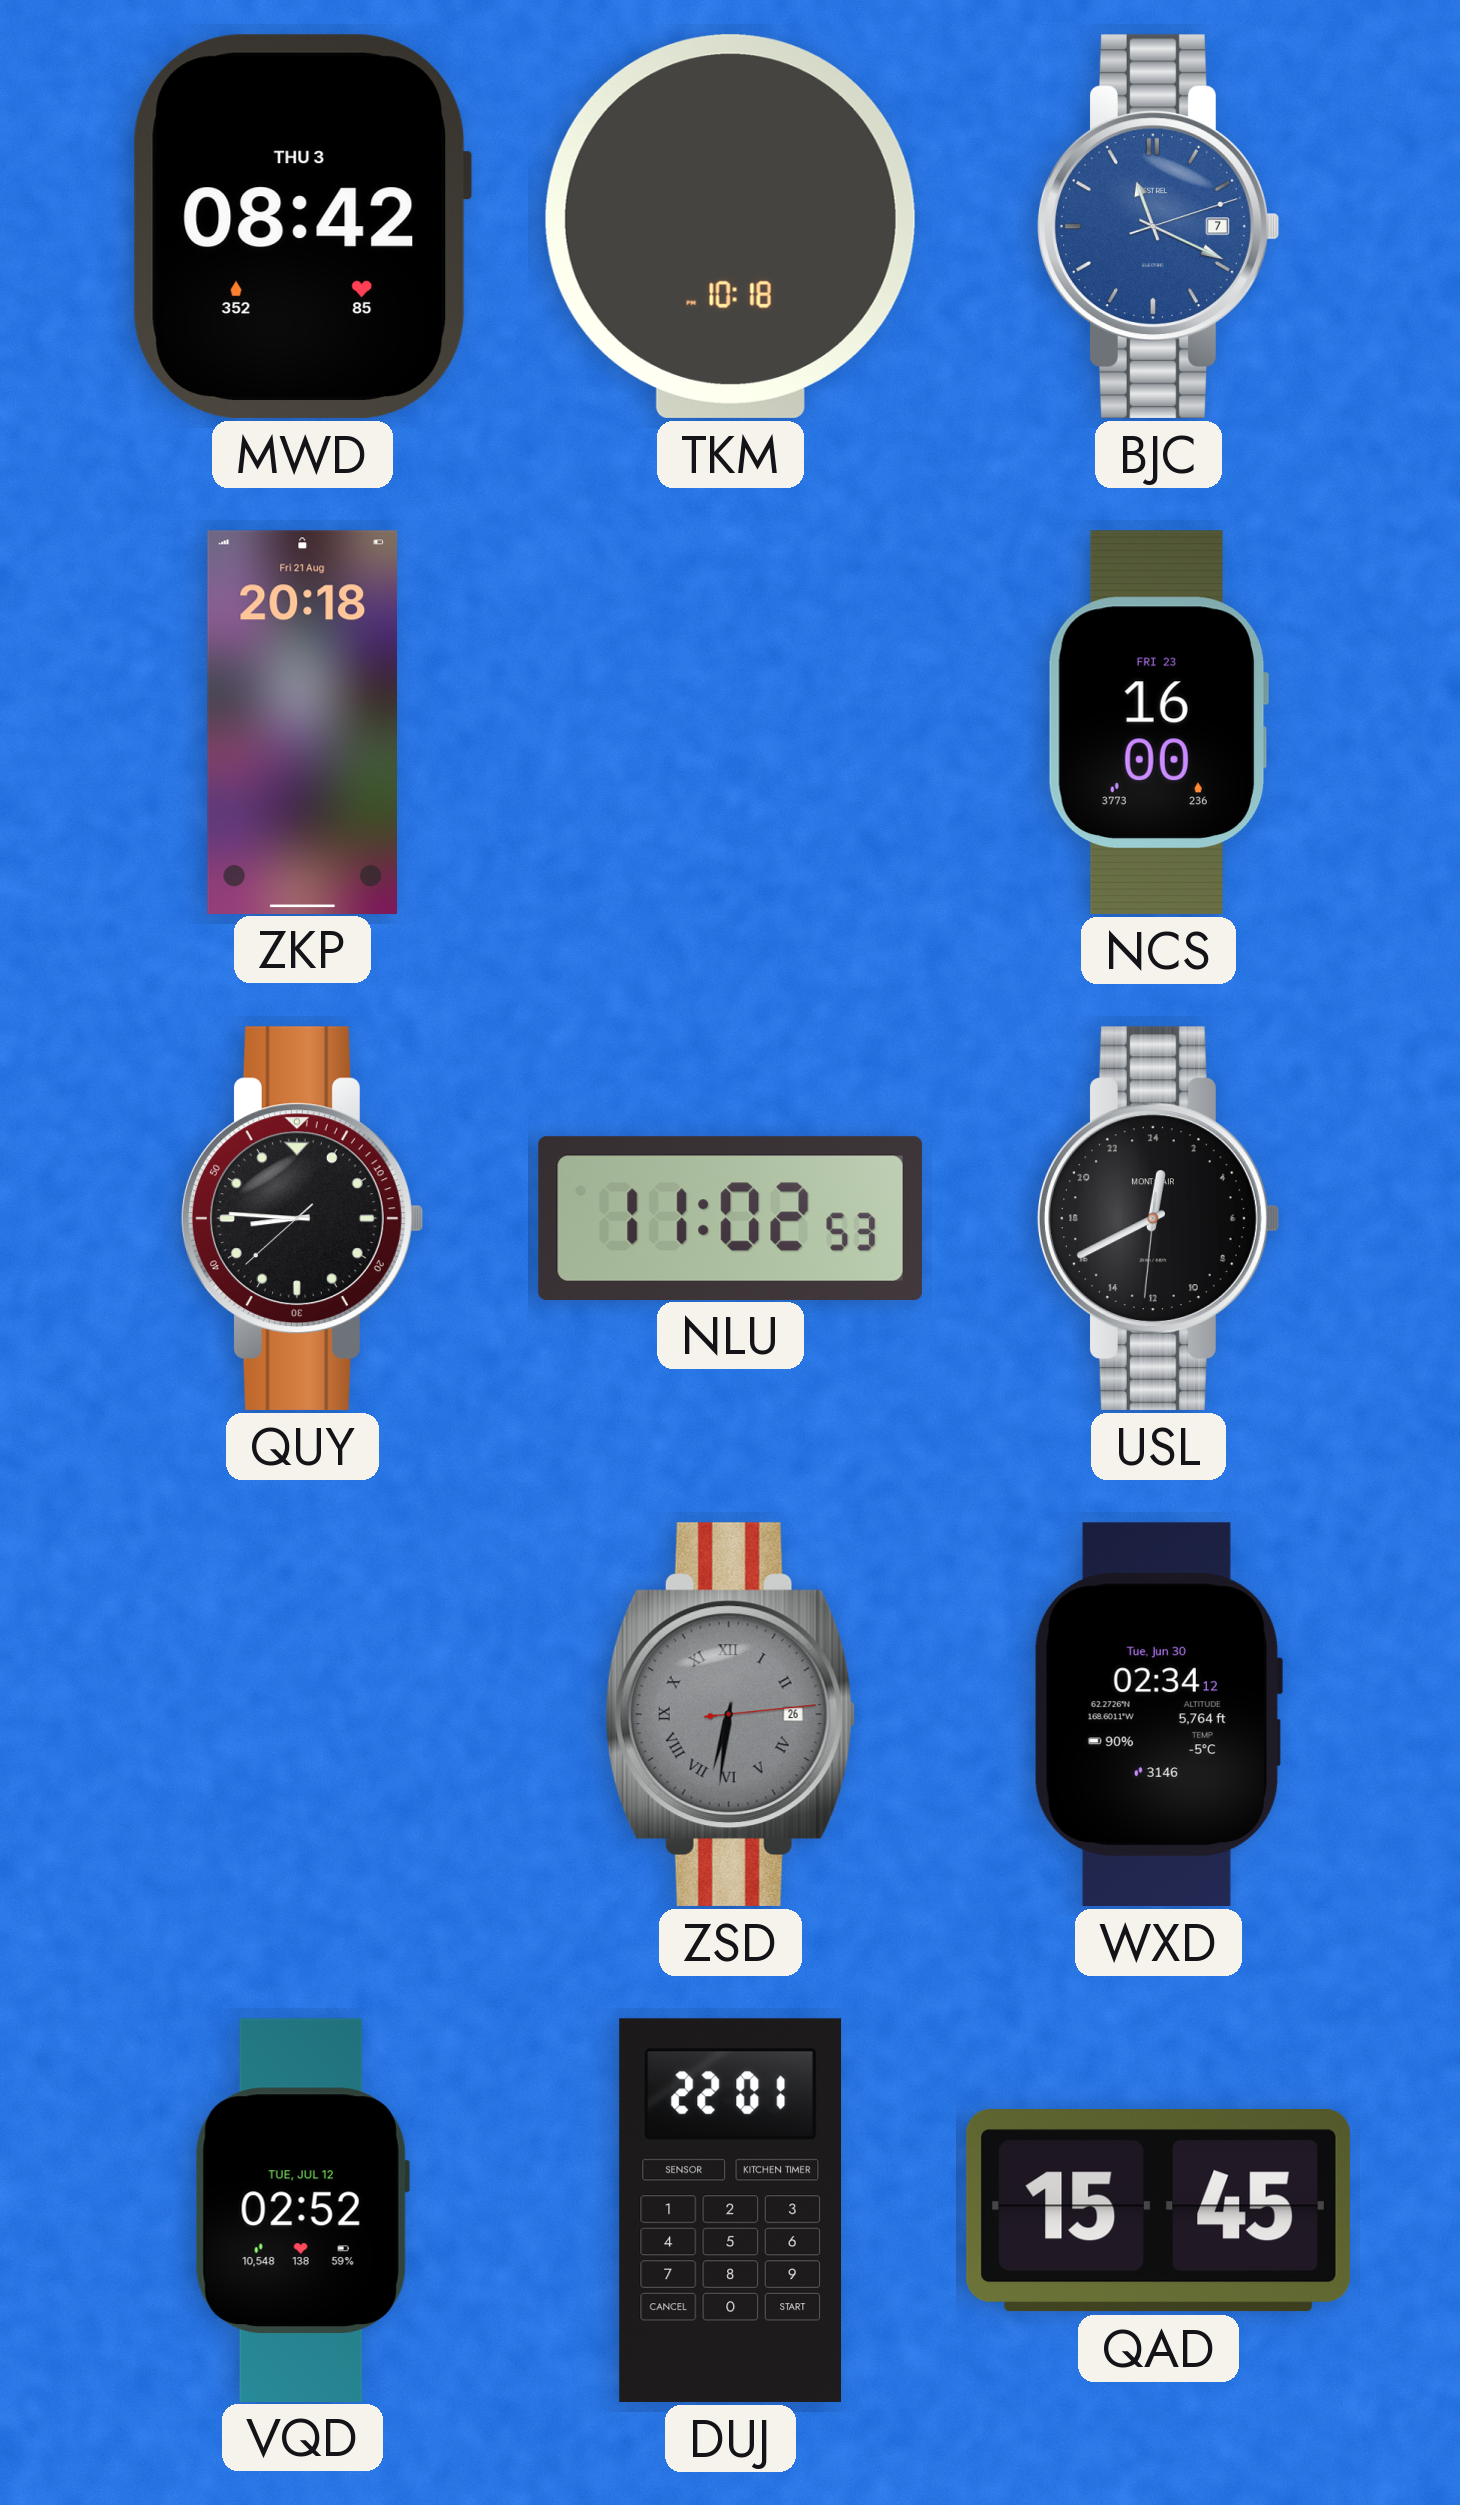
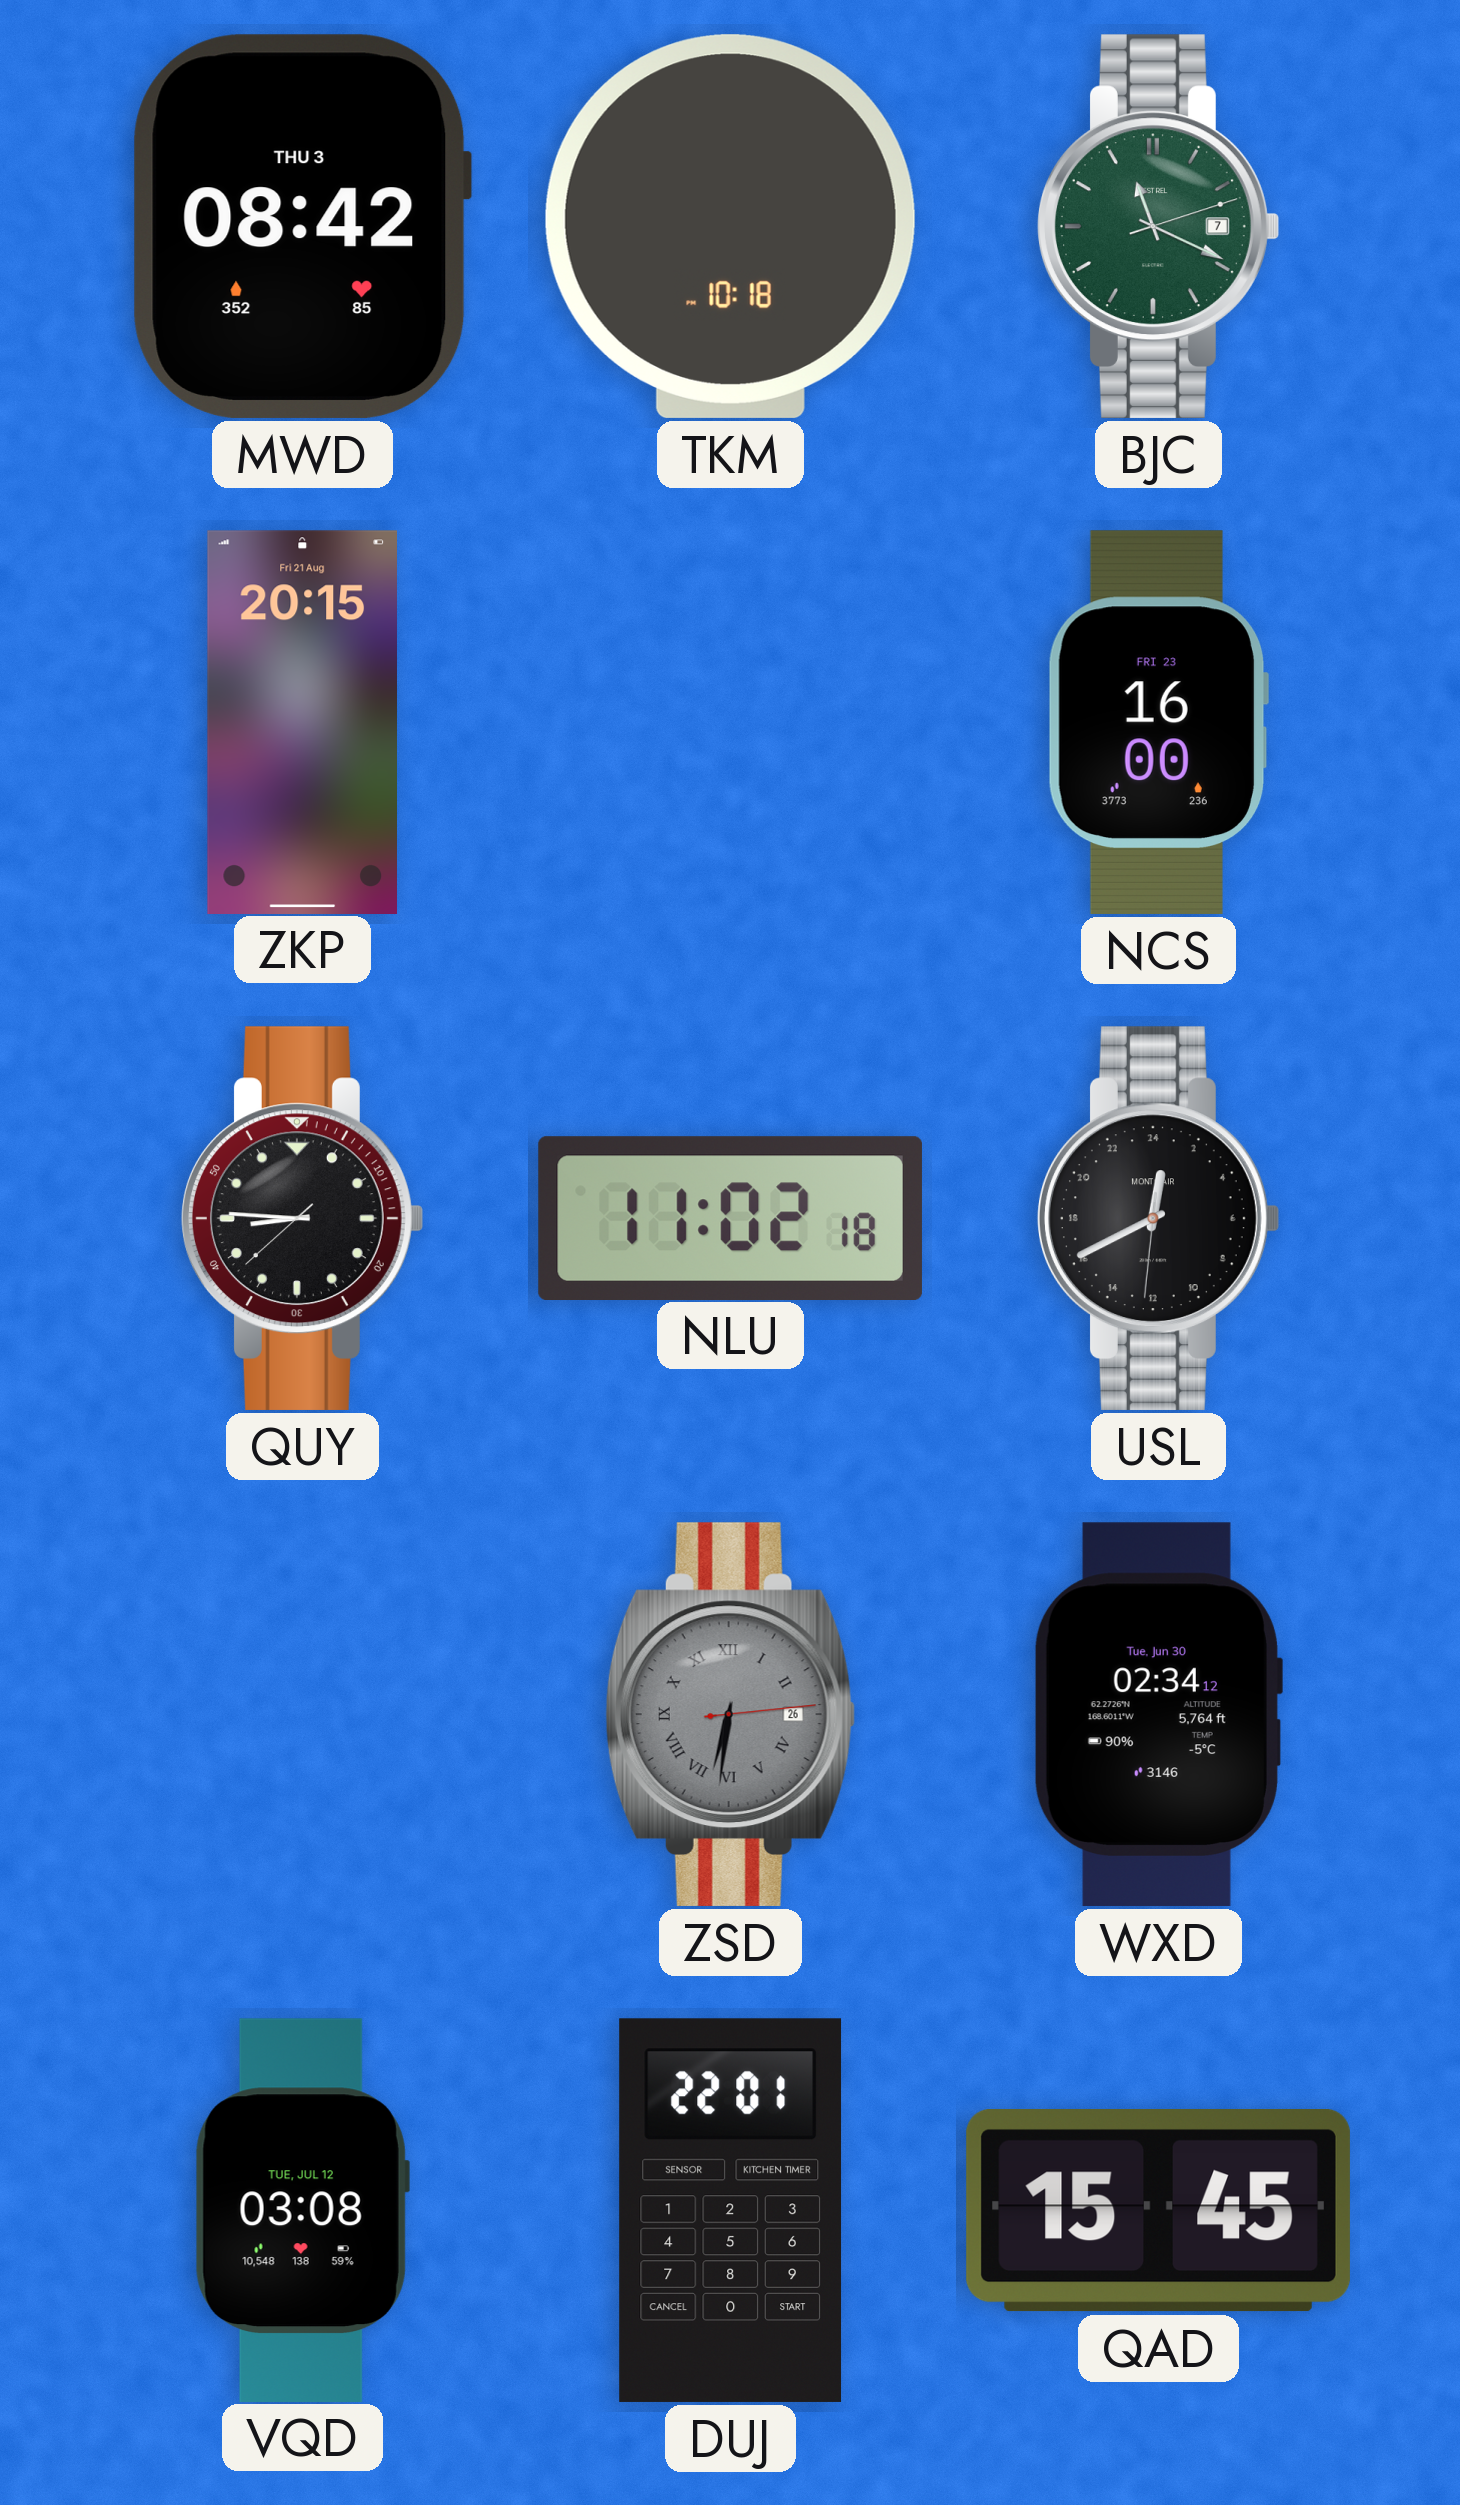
BJC dial: blue -> green
ZKP: 20:18 -> 20:15
NLU: 11:02:53 -> 11:02:18
VQD: 02:52 -> 03:08
